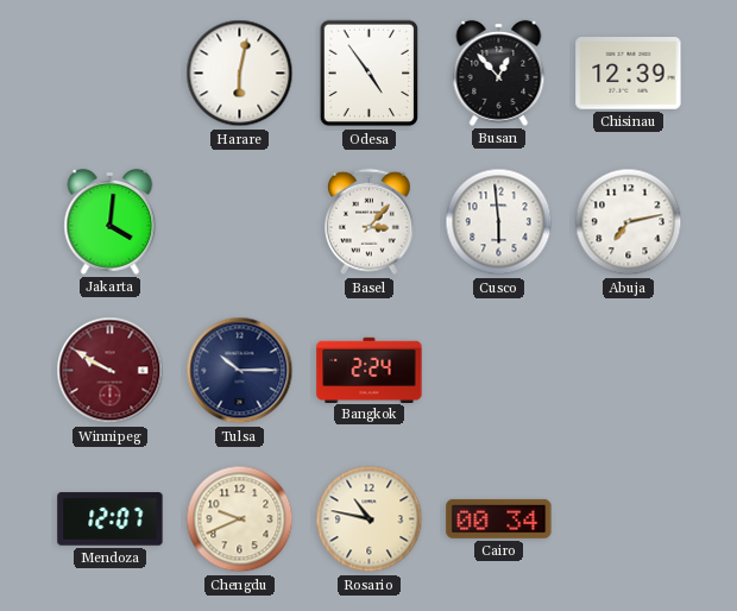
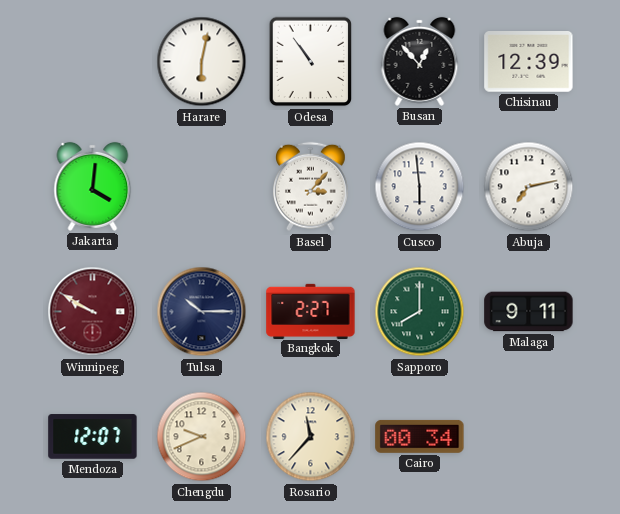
Odesa: 4:54 -> 10:54
Bangkok: 2:24 -> 2:27
Sapporo: none -> 8:00
Malaga: none -> 9:11
Rosario: 10:47 -> 11:37
